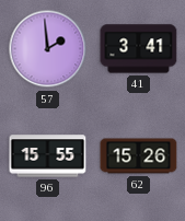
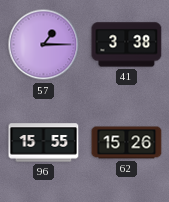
57: 1:59 -> 1:15
41: 3:41 -> 3:38
